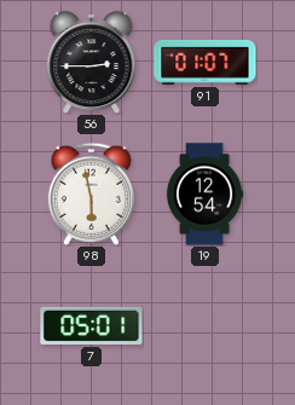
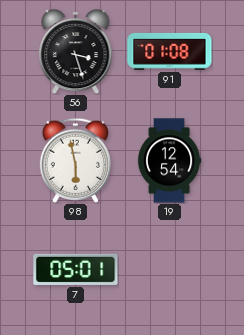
56: 2:45 -> 3:27
91: 01:07 -> 01:08
